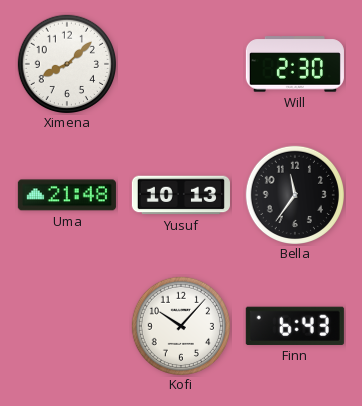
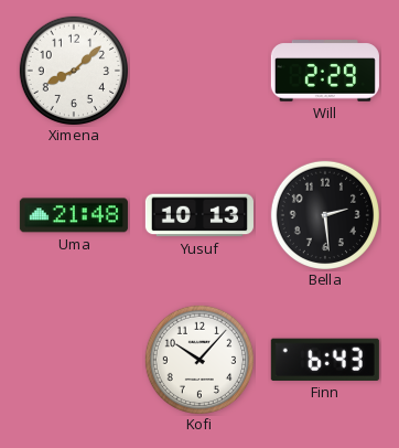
Will: 2:30 -> 2:29
Bella: 11:36 -> 2:29
